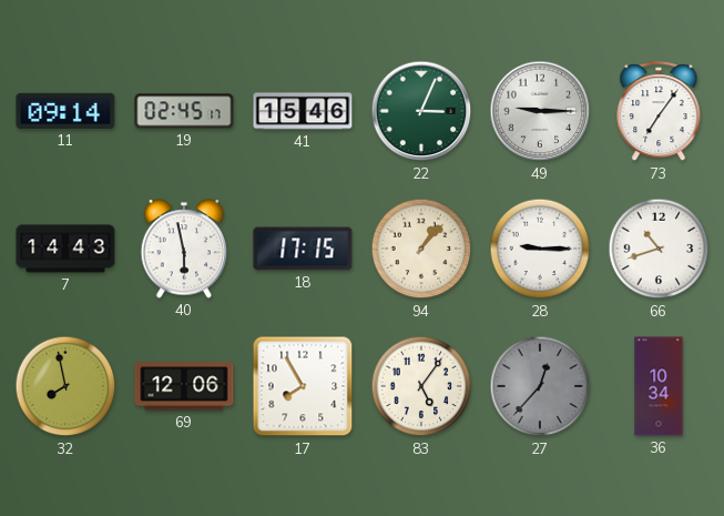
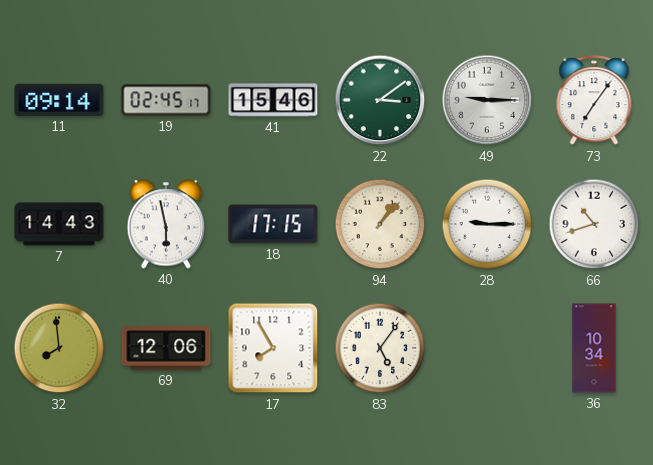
22: 3:04 -> 3:09
32: 7:58 -> 7:59
27: 12:37 -> none
